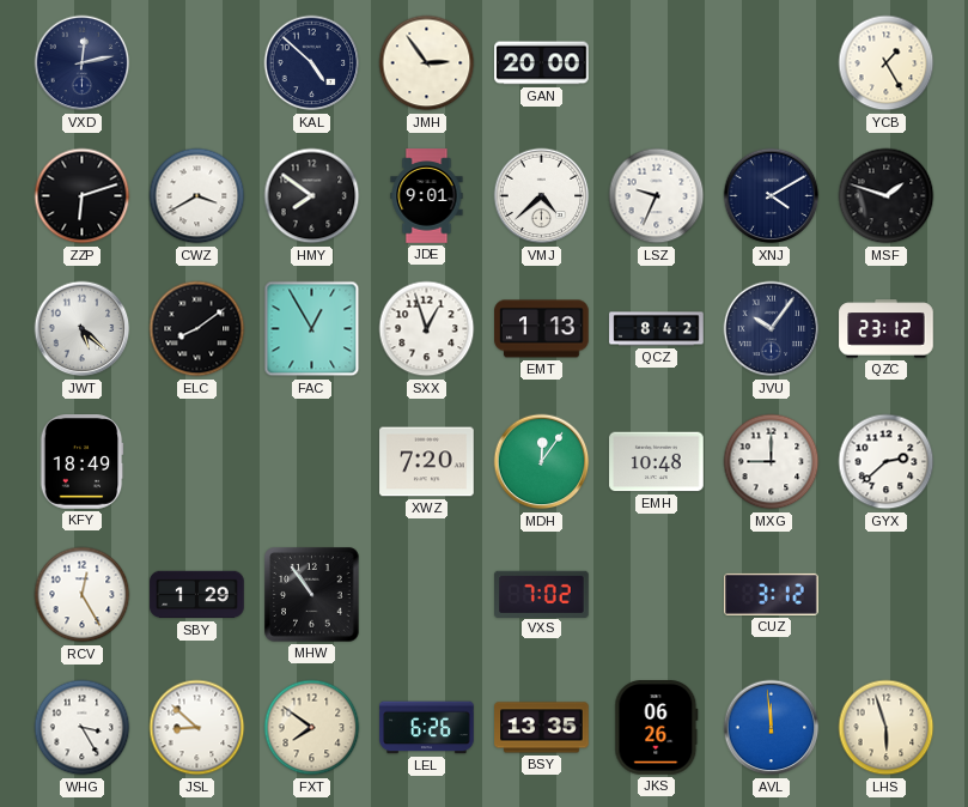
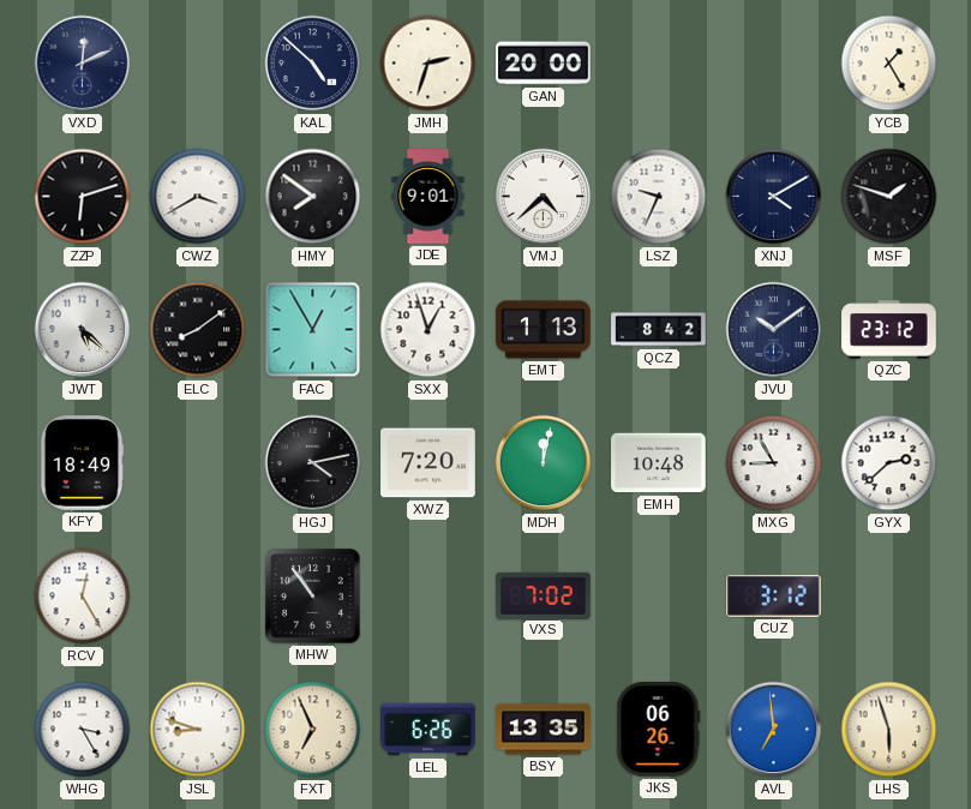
VXD: 12:13 -> 12:11
JMH: 2:54 -> 2:33
JVU: 10:06 -> 10:09
HGJ: none -> 4:13
MDH: 12:06 -> 12:02
MXG: 9:00 -> 8:55
SBY: 1:29 -> none
JSL: 8:52 -> 8:48
FXT: 7:51 -> 6:56
AVL: 11:59 -> 6:59
